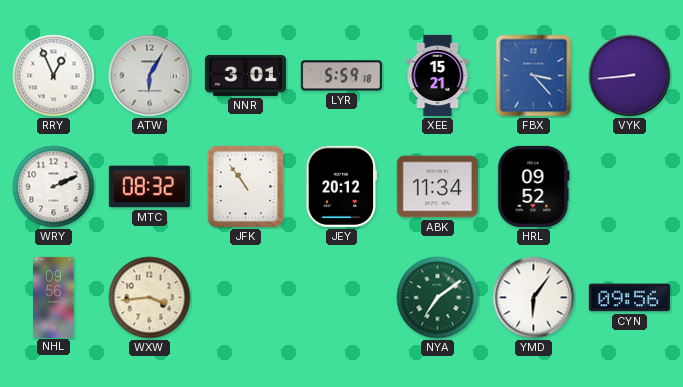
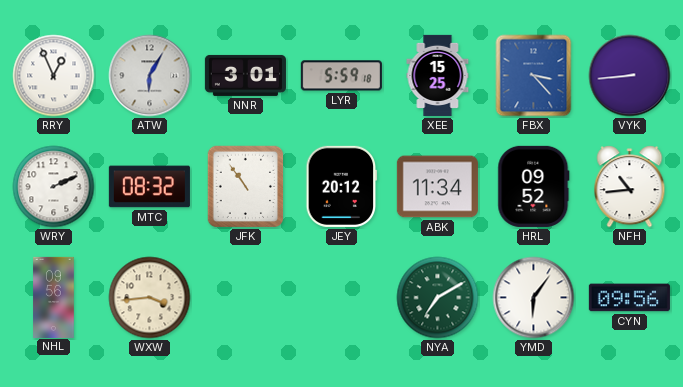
XEE: 15:21 -> 15:25
NFH: none -> 10:44
NYA: 7:09 -> 7:10
